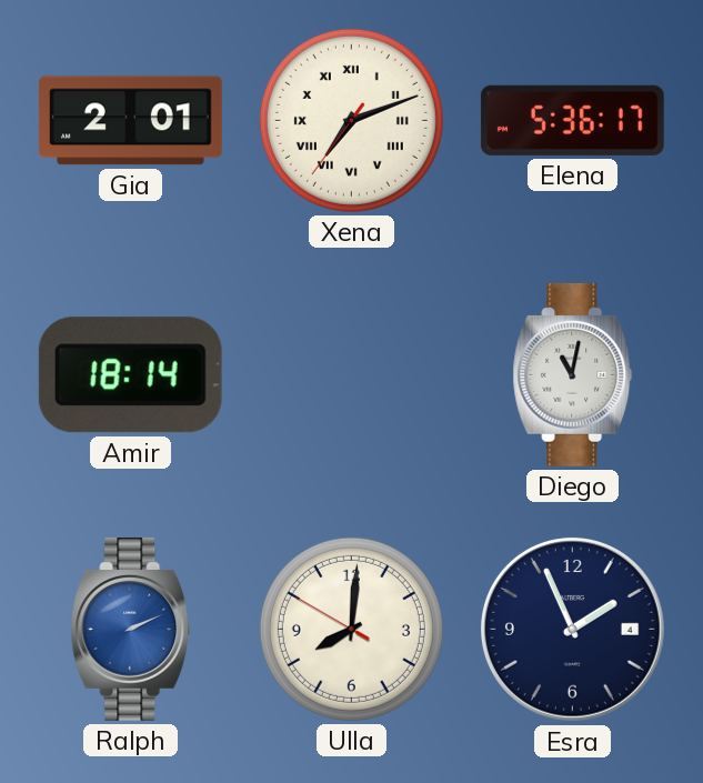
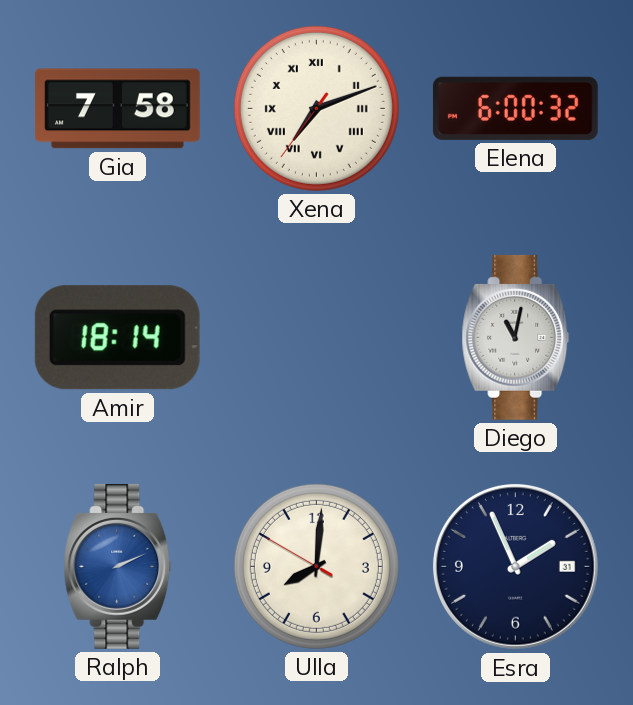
Gia: 2:01 -> 7:58
Elena: 5:36 -> 6:00
Esra date: 4 -> 31
